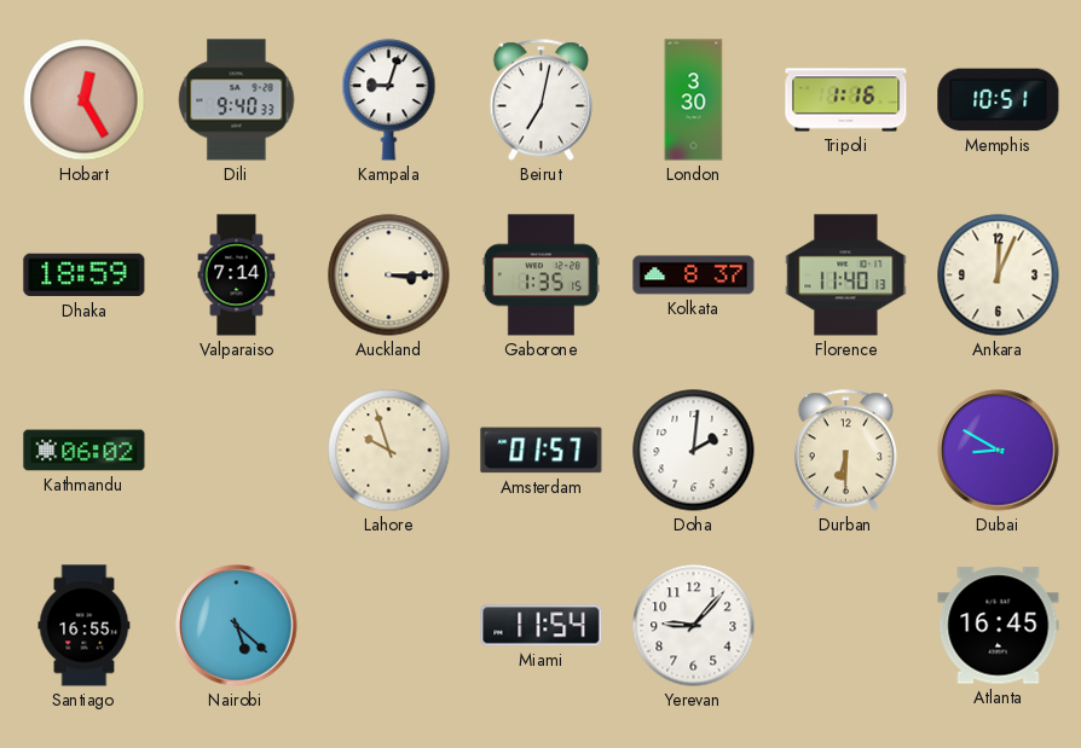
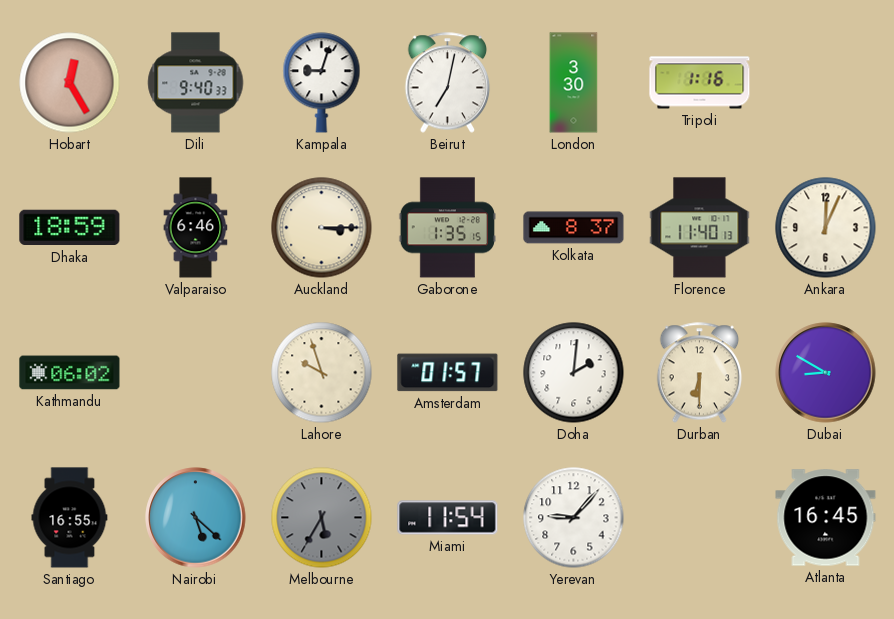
Memphis: 10:51 -> none
Valparaiso: 7:14 -> 6:46
Melbourne: none -> 5:35
